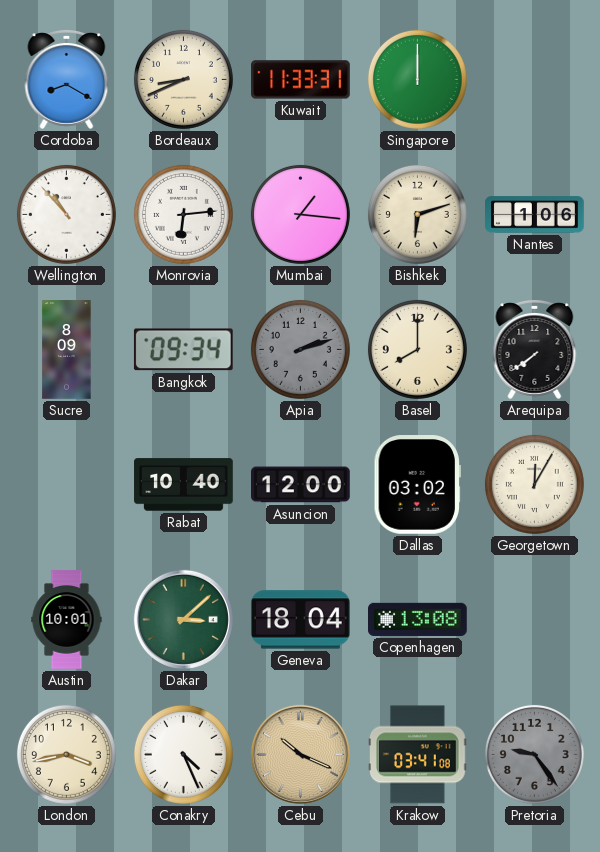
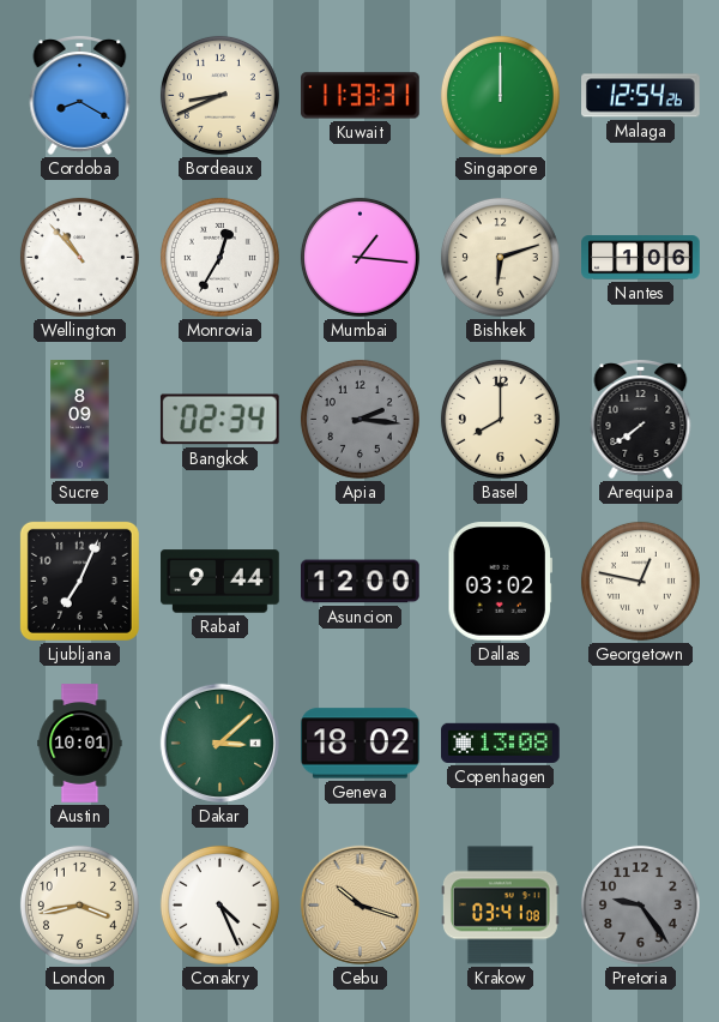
Malaga: none -> 12:54
Monrovia: 6:14 -> 12:35
Bangkok: 09:34 -> 02:34
Apia: 2:12 -> 2:16
Ljubljana: none -> 7:04
Rabat: 10:40 -> 9:44
Georgetown: 12:05 -> 12:47
Geneva: 18:04 -> 18:02
Cebu: 10:19 -> 10:18
